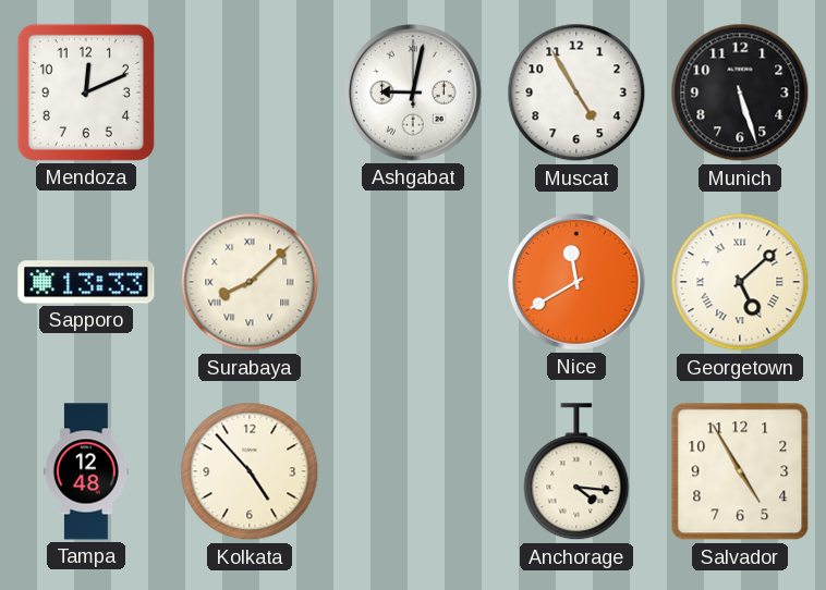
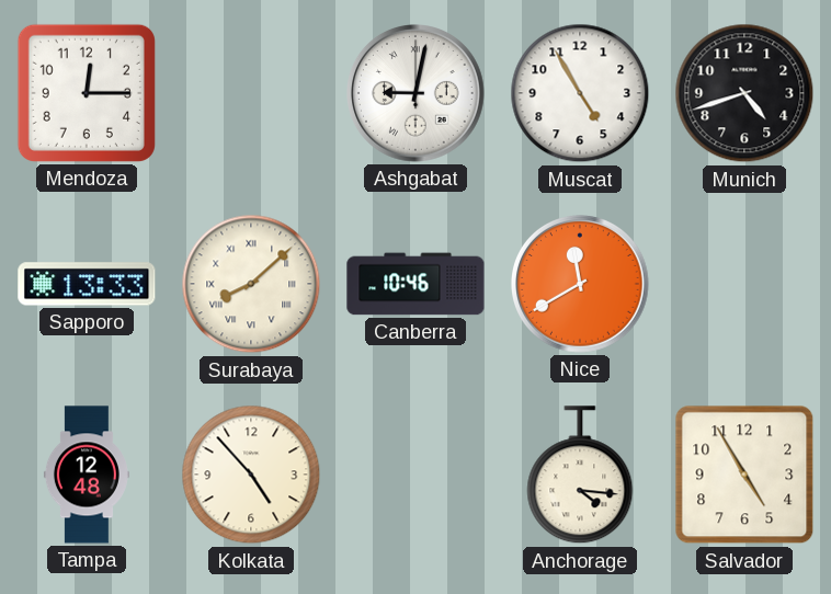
Mendoza: 12:11 -> 12:15
Munich: 5:27 -> 4:42
Canberra: none -> 10:46
Georgetown: 5:08 -> none
